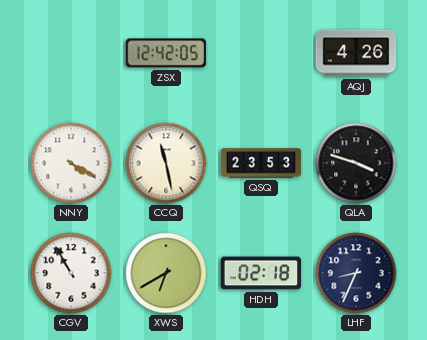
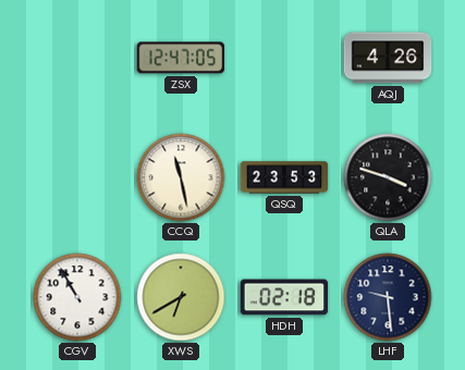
ZSX: 12:42 -> 12:47
NNY: 4:20 -> none
LHF: 8:34 -> 9:29
